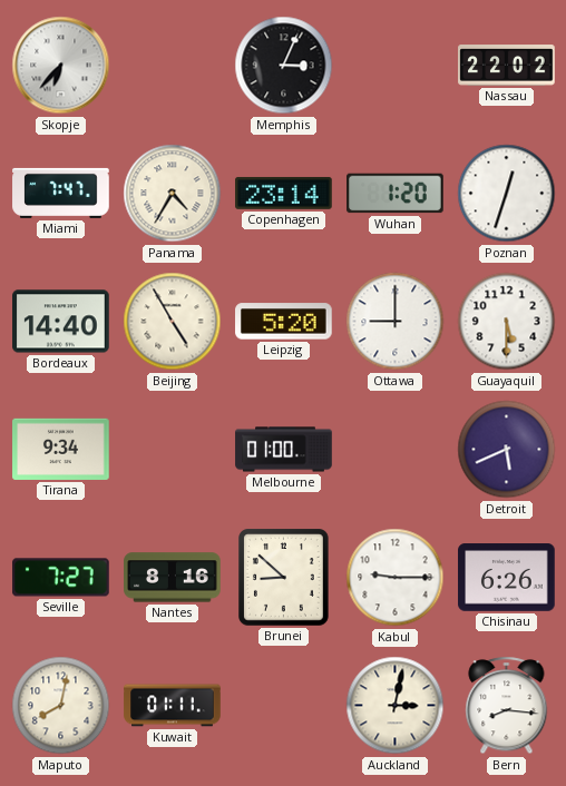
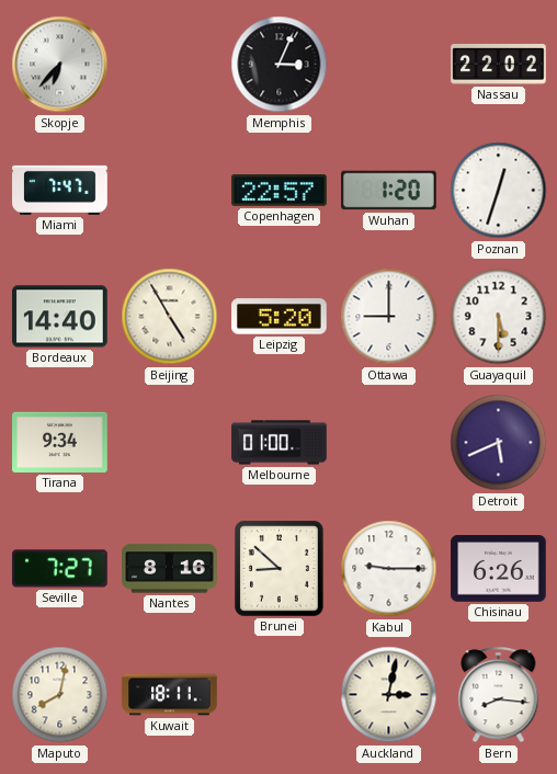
Panama: 4:35 -> none
Copenhagen: 23:14 -> 22:57
Kuwait: 01:11 -> 18:11
